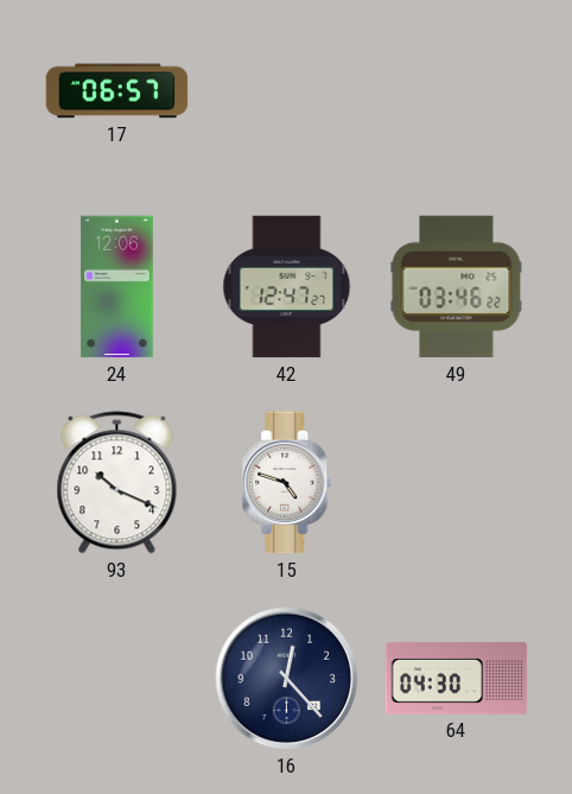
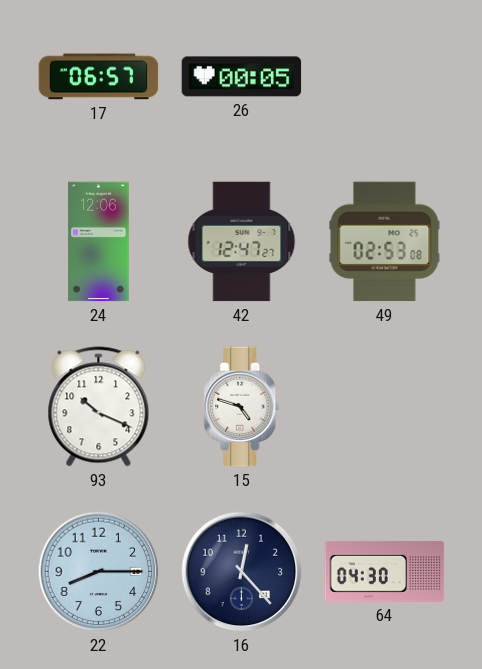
26: none -> 00:05
49: 03:46 -> 02:53
22: none -> 8:15
